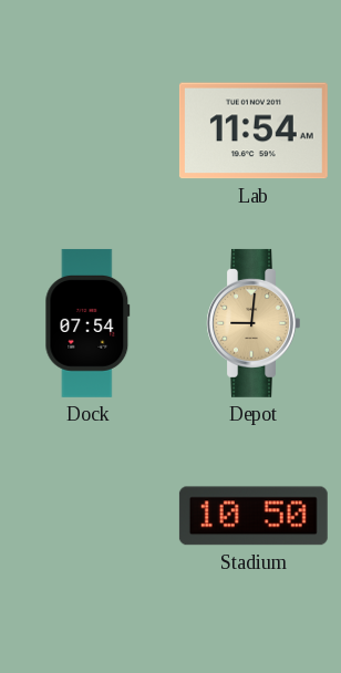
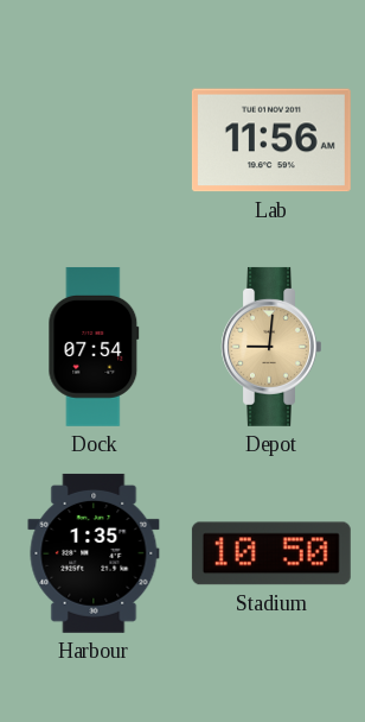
Lab: 11:54 -> 11:56
Harbour: none -> 1:35
